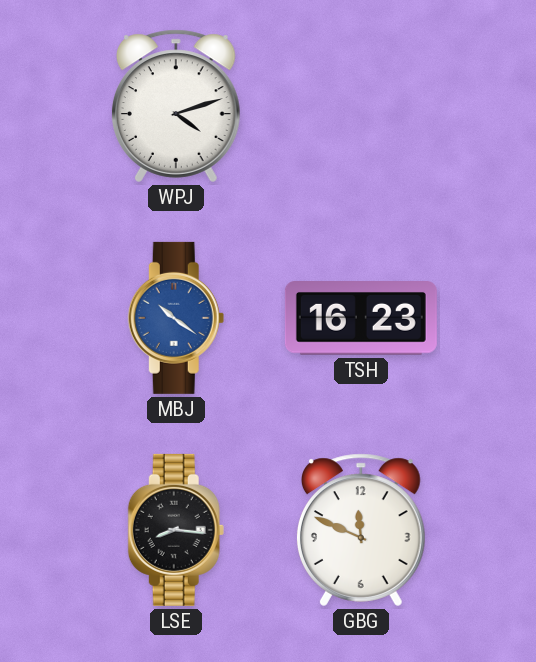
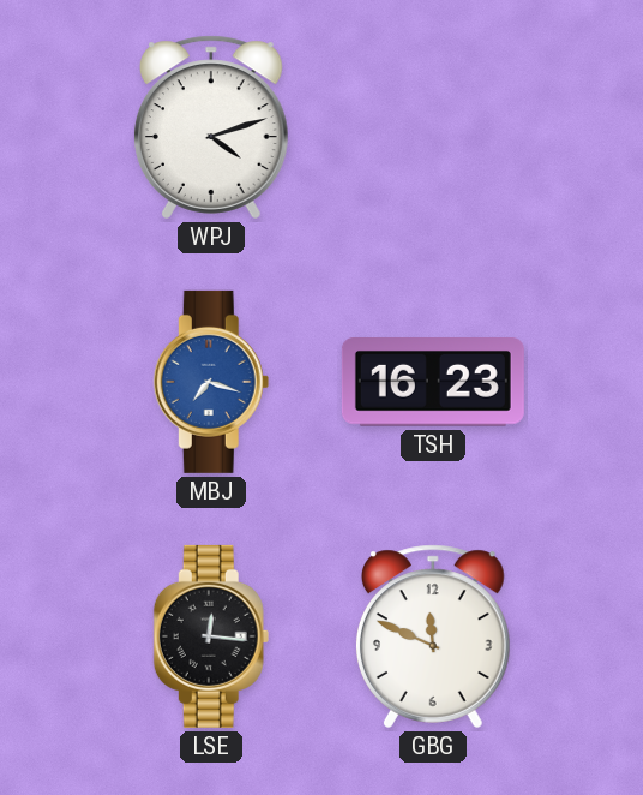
MBJ: 10:21 -> 7:18
LSE: 8:16 -> 12:16
